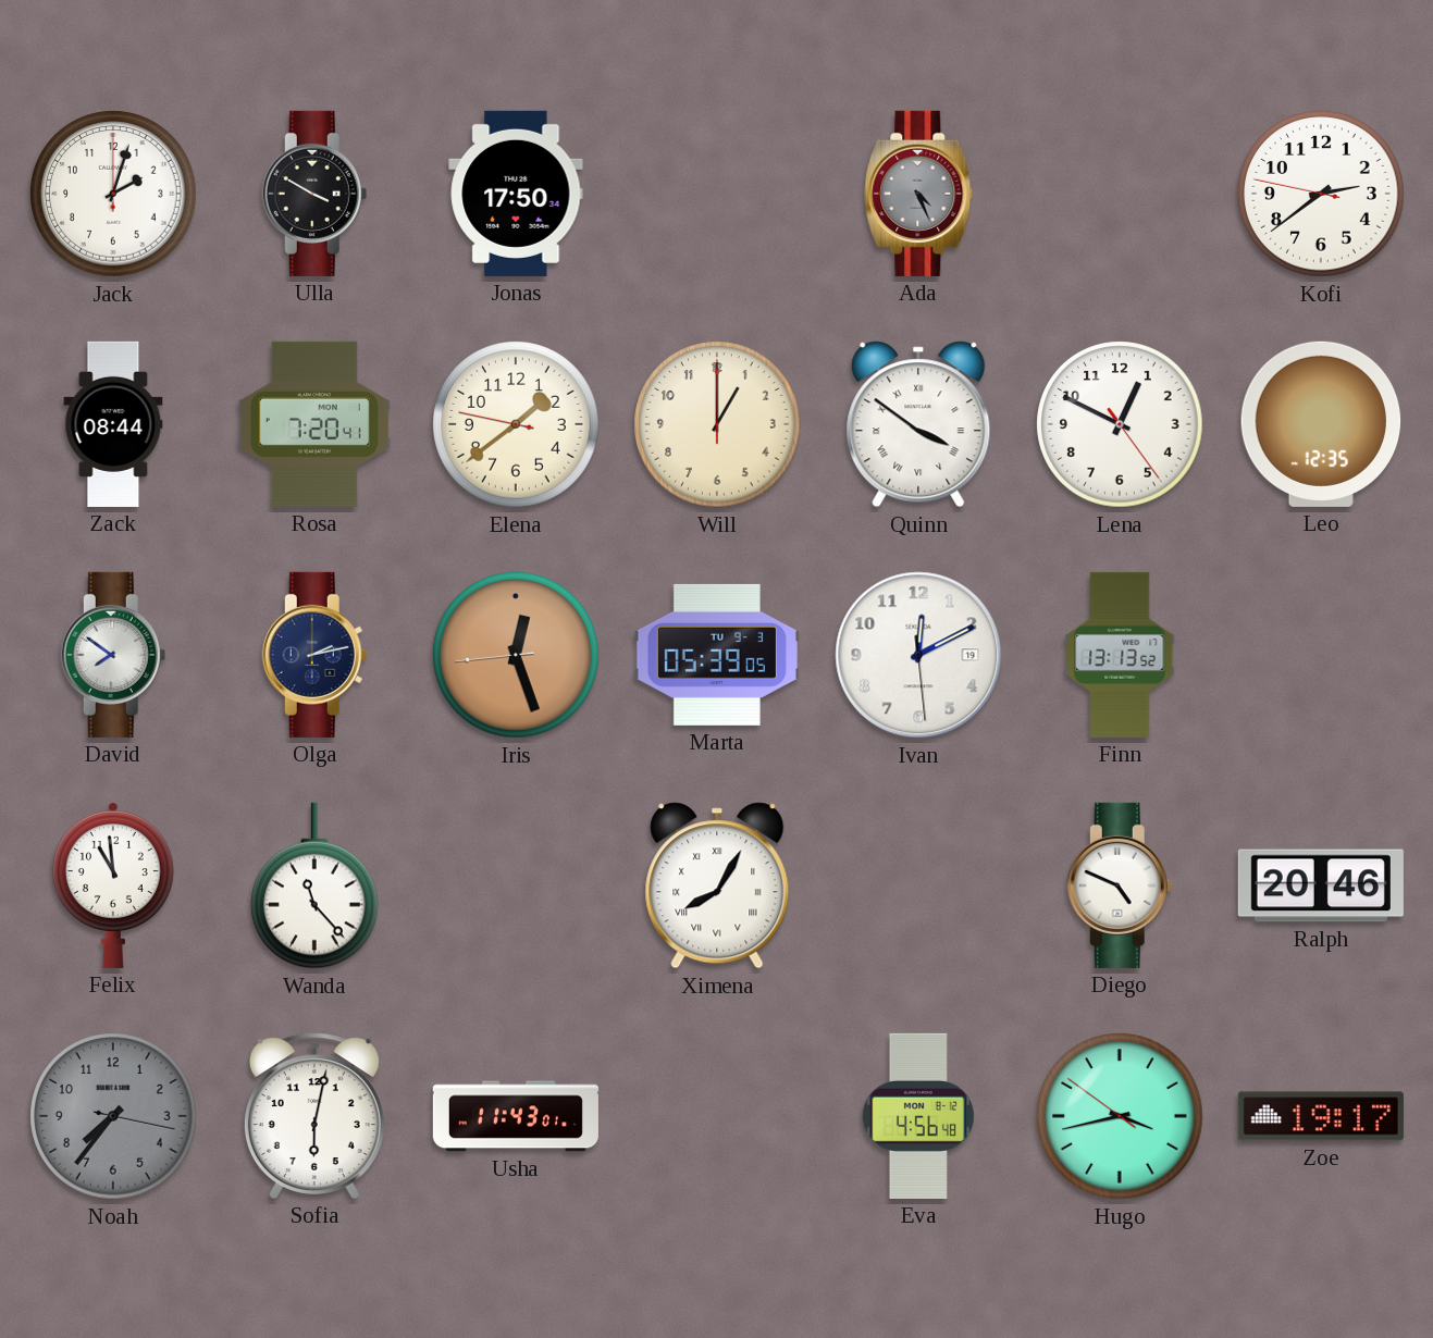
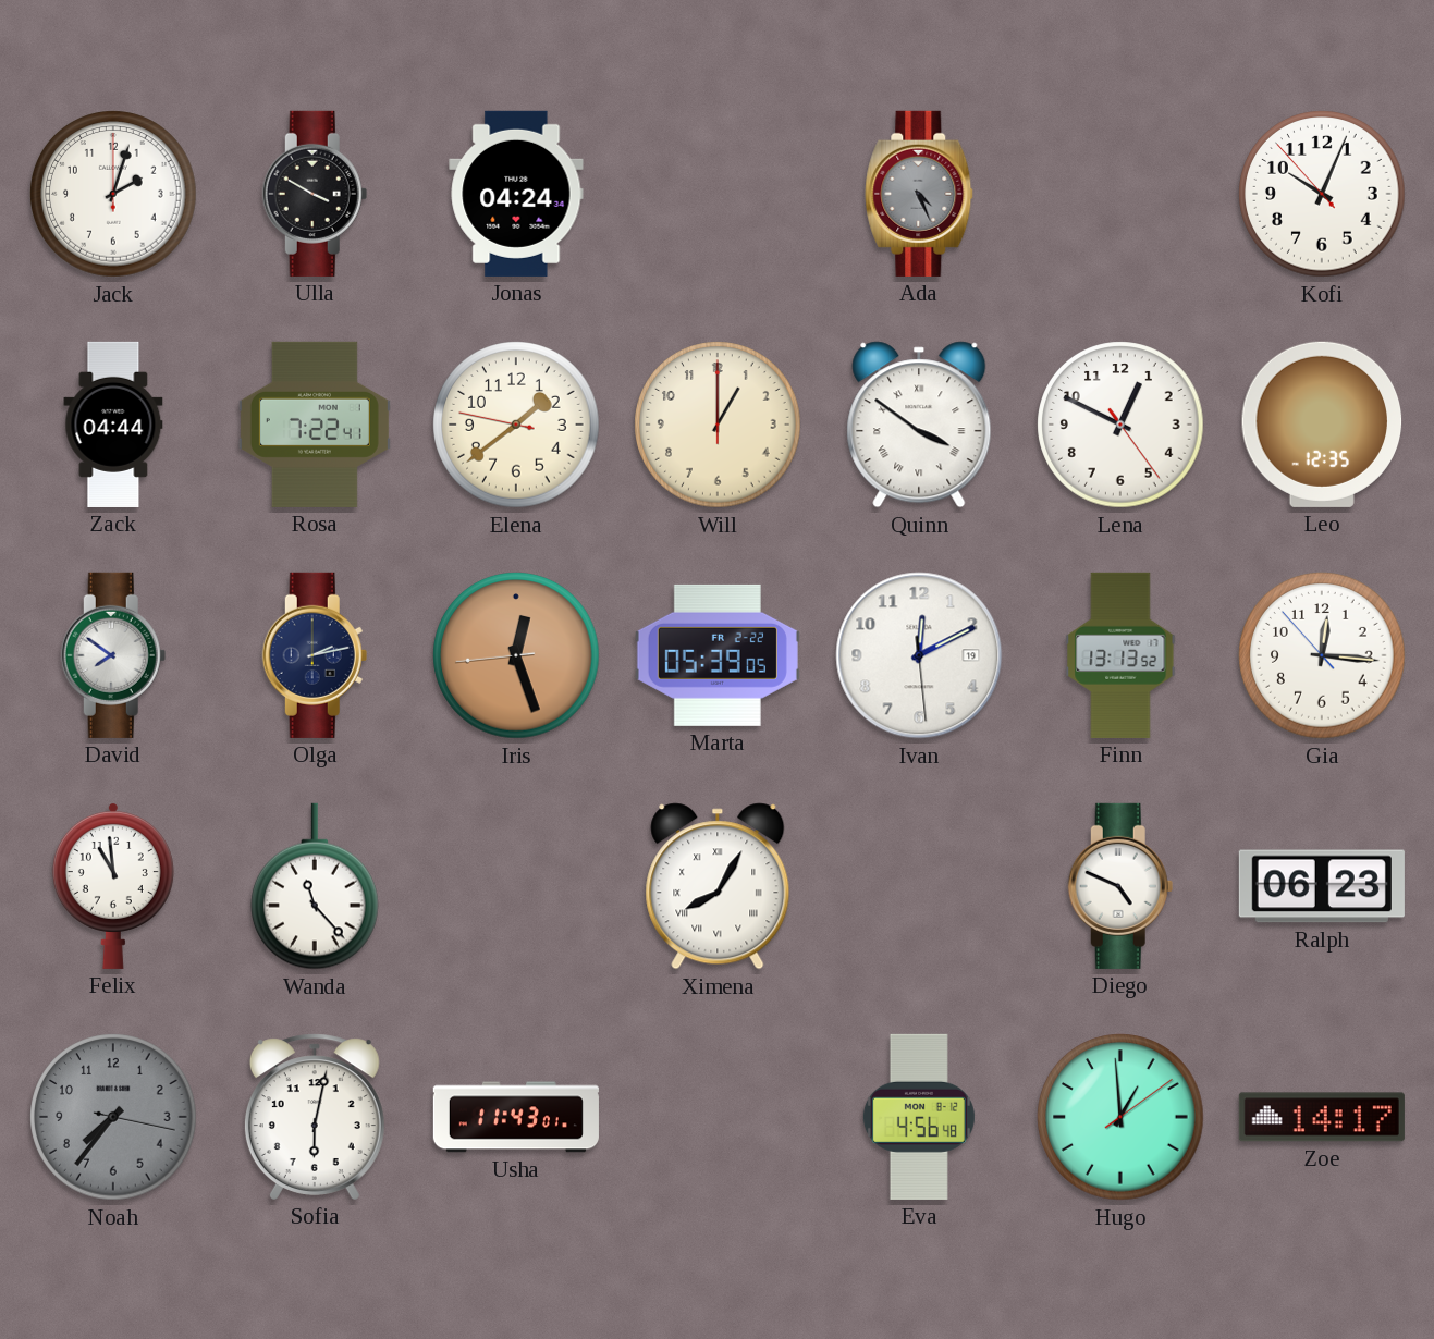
Jonas: 17:50 -> 04:24
Kofi: 2:38 -> 10:03
Zack: 08:44 -> 04:44
Rosa: 7:20 -> 7:22
Marta date: TU 9-3 -> FR 2-22
Gia: none -> 12:15
Ralph: 20:46 -> 06:23
Hugo: 3:42 -> 12:59
Zoe: 19:17 -> 14:17
